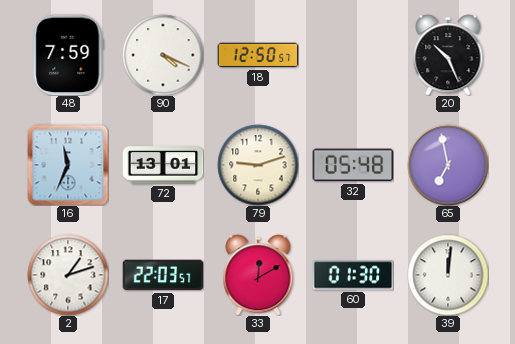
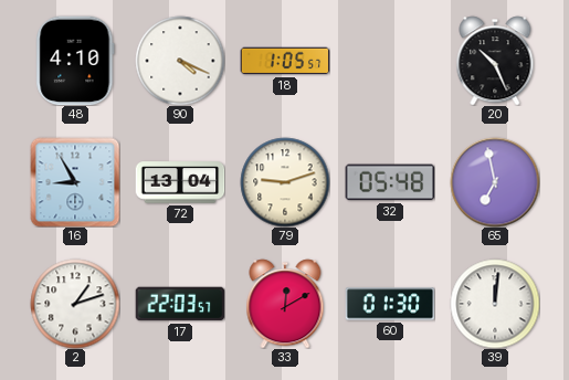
48: 7:59 -> 4:10
18: 12:50 -> 1:05
16: 11:34 -> 8:55
72: 13:01 -> 13:04
